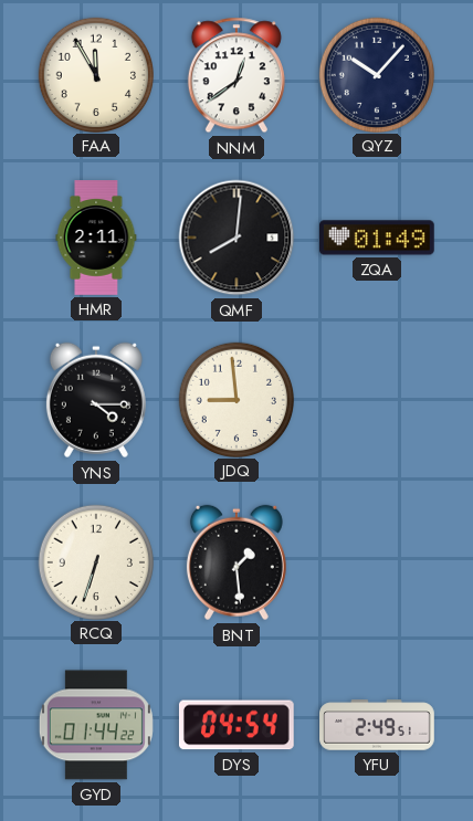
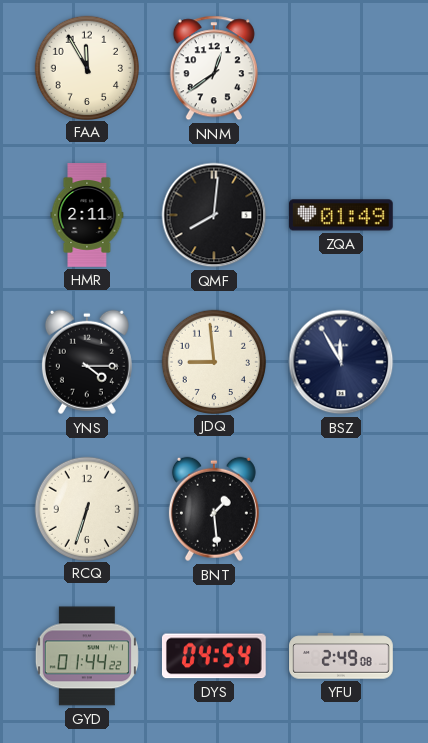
QYZ: 10:07 -> none
BSZ: none -> 11:55
YFU: 2:49:51 -> 2:49:08
